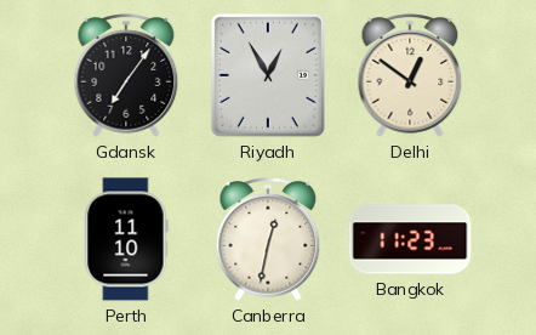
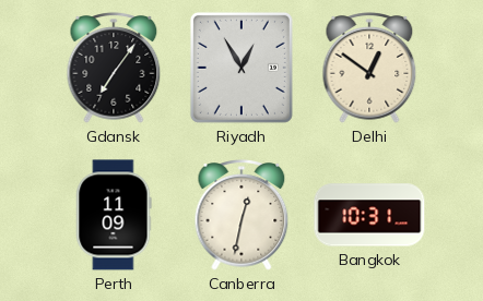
Perth: 11:10 -> 11:09
Bangkok: 11:23 -> 10:31
